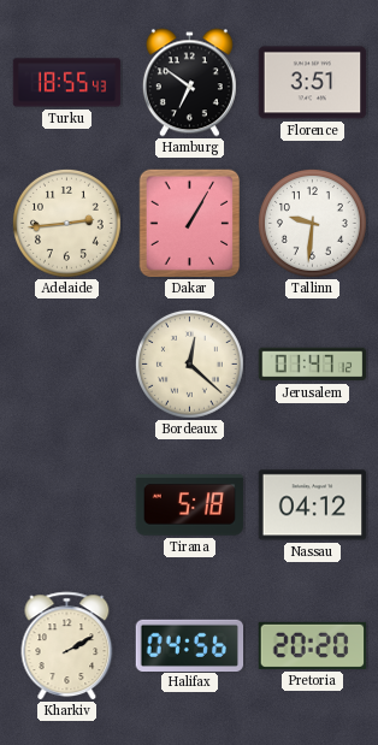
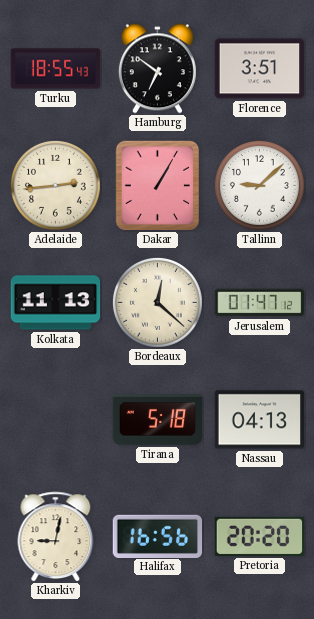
Tallinn: 9:31 -> 9:08
Kolkata: none -> 11:13
Nassau: 04:12 -> 04:13
Kharkiv: 2:10 -> 9:02
Halifax: 04:56 -> 16:56
